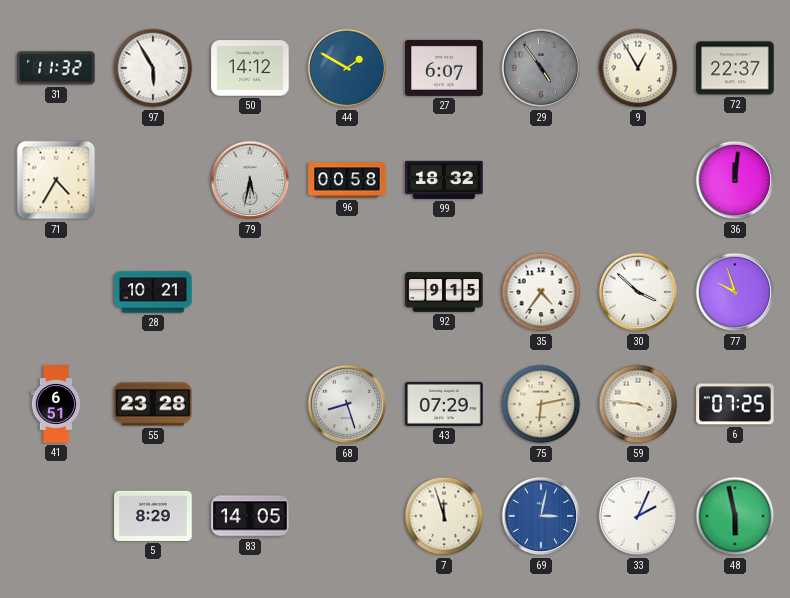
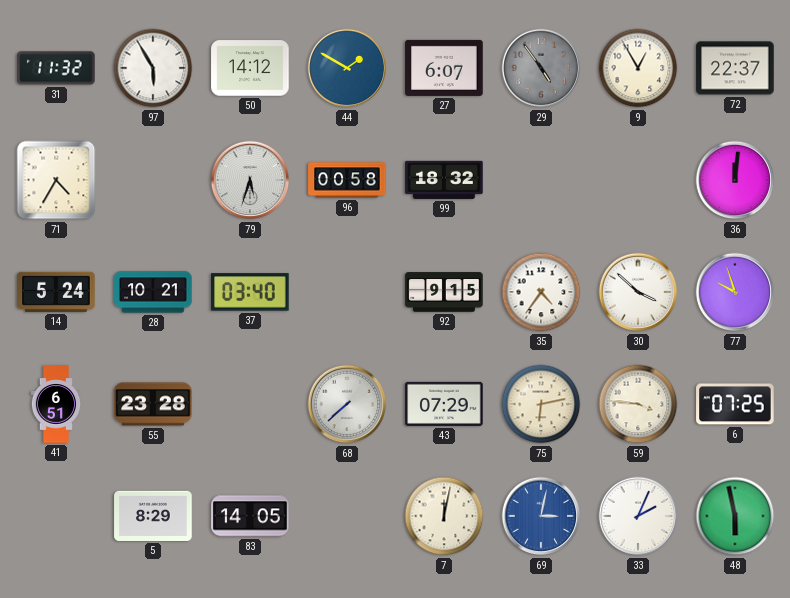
79: 5:32 -> 5:33
14: none -> 5:24
37: none -> 03:40
68: 8:27 -> 7:38
7: 11:57 -> 12:02
